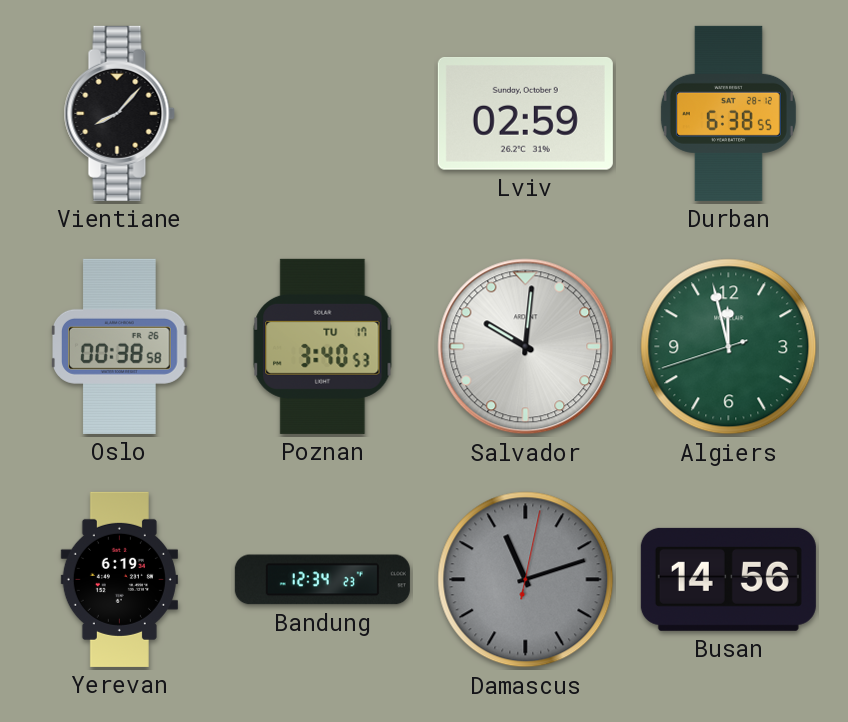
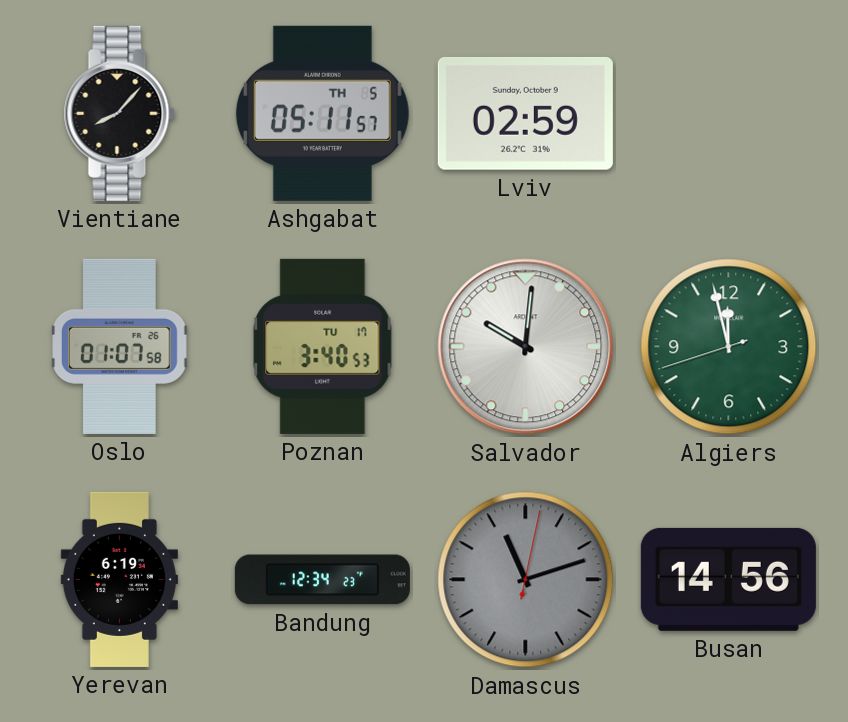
Ashgabat: none -> 05:11
Durban: 6:38 -> none
Oslo: 00:38 -> 01:07
